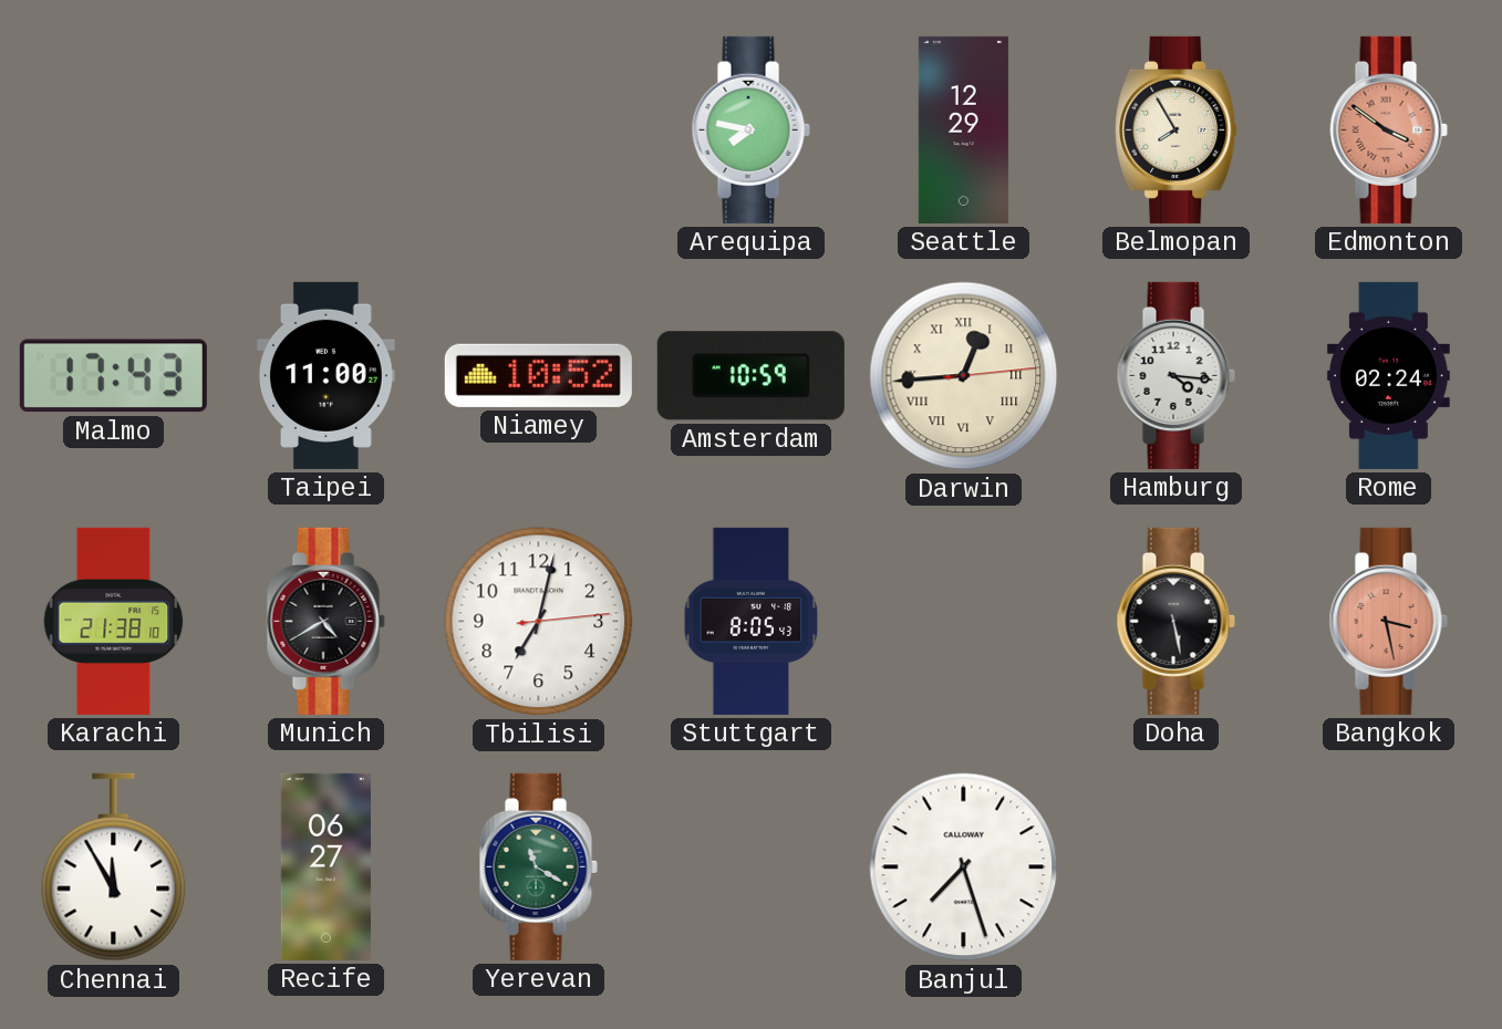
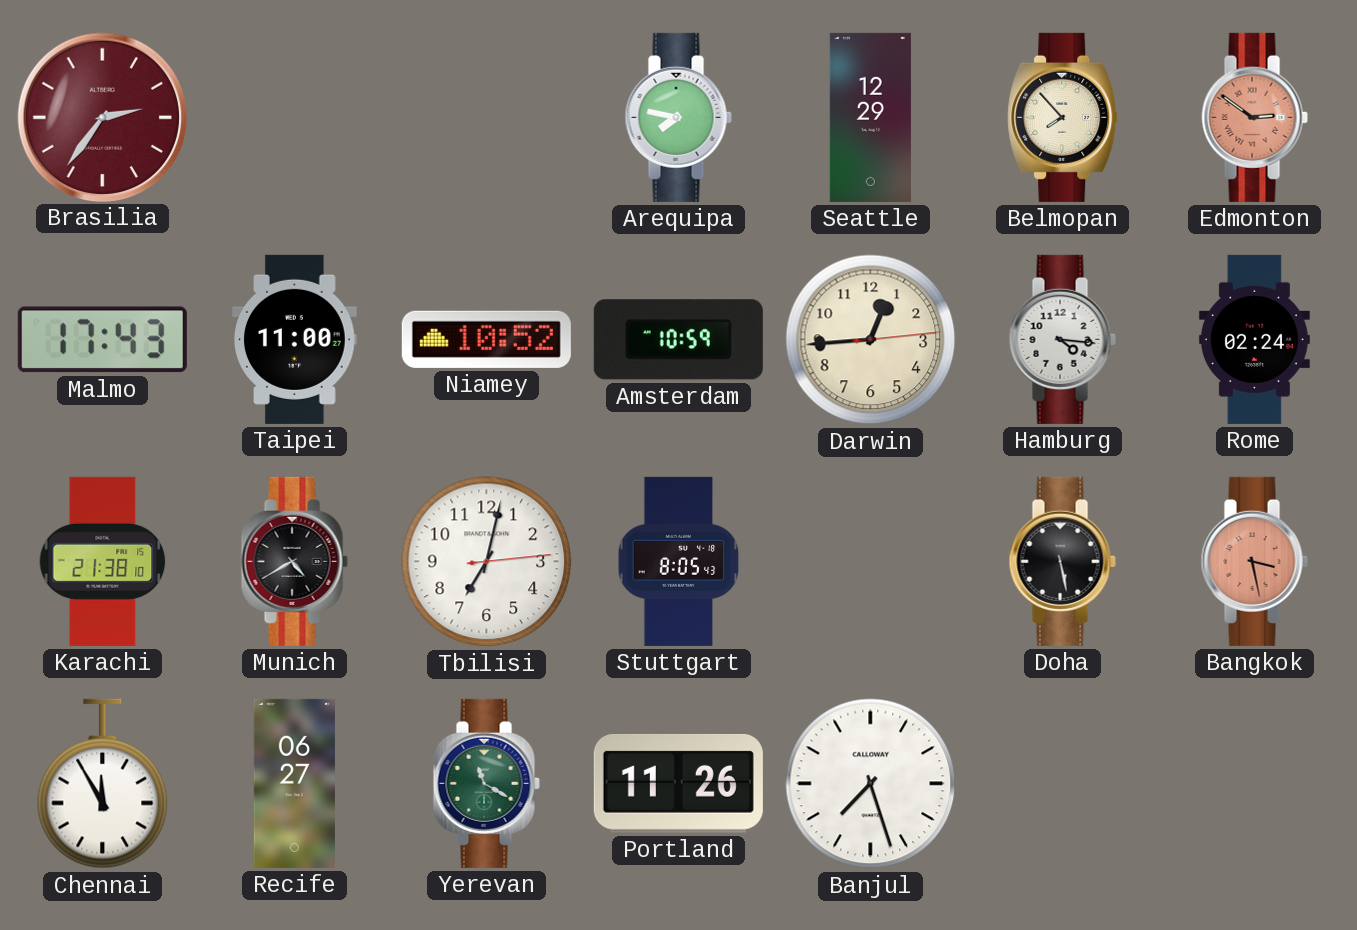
Brasilia: none -> 2:36
Belmopan: 7:55 -> 7:53
Edmonton: 3:51 -> 2:51
Darwin numerals: Roman -> Arabic
Portland: none -> 11:26
